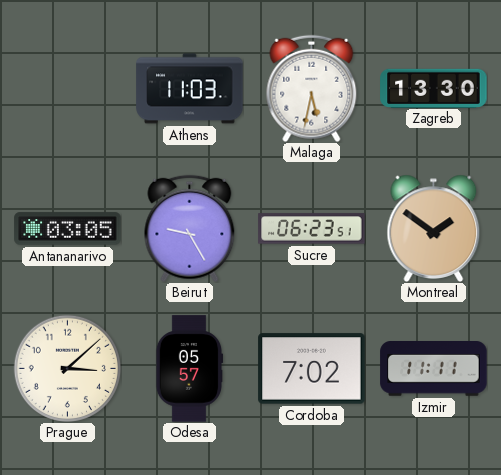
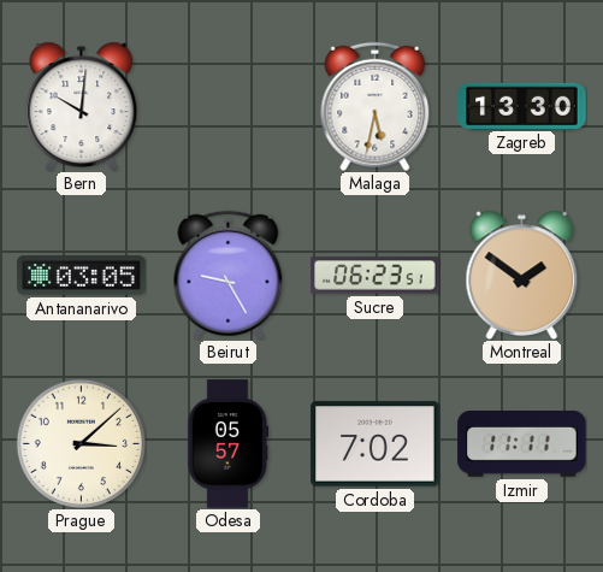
Bern: none -> 10:01
Athens: 11:03 -> none
